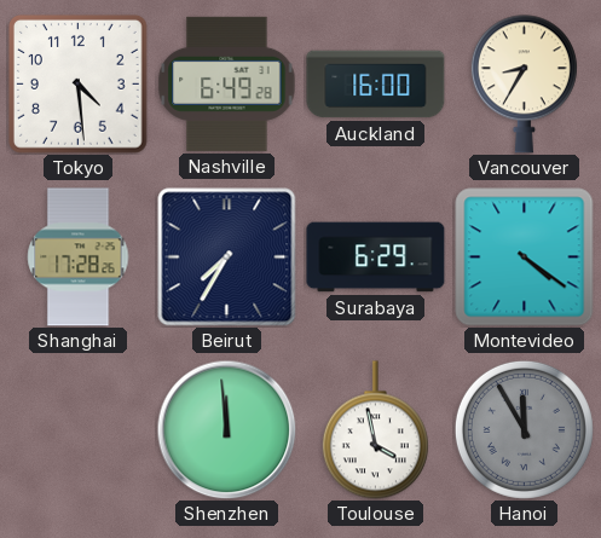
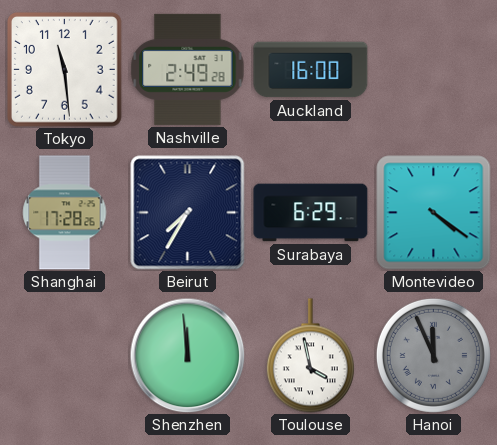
Tokyo: 4:29 -> 11:29
Nashville: 6:49 -> 2:49
Vancouver: 8:35 -> none
Hanoi: 11:55 -> 11:56
